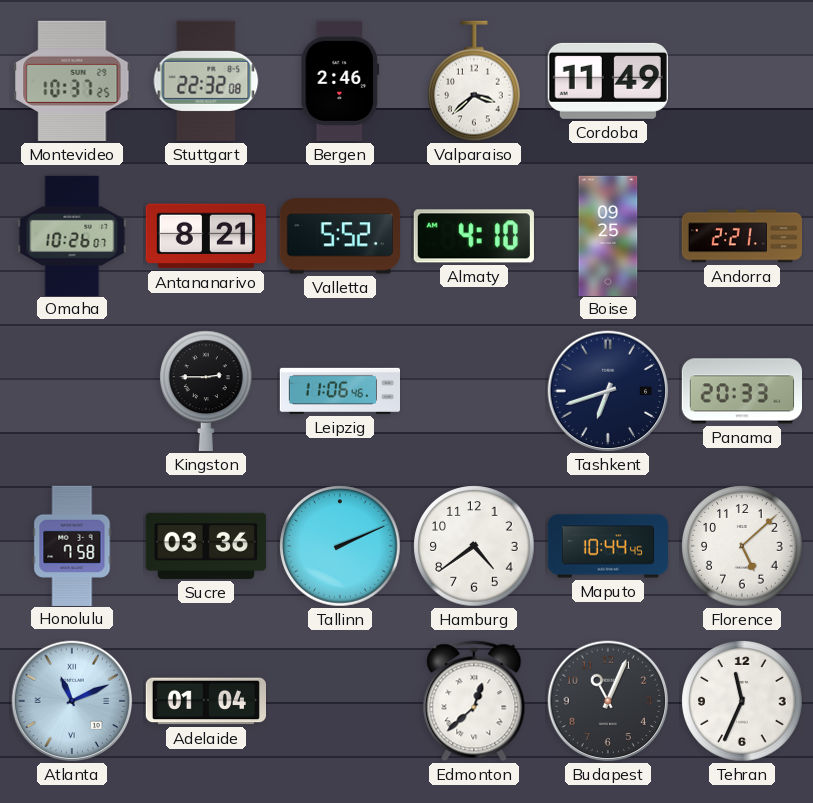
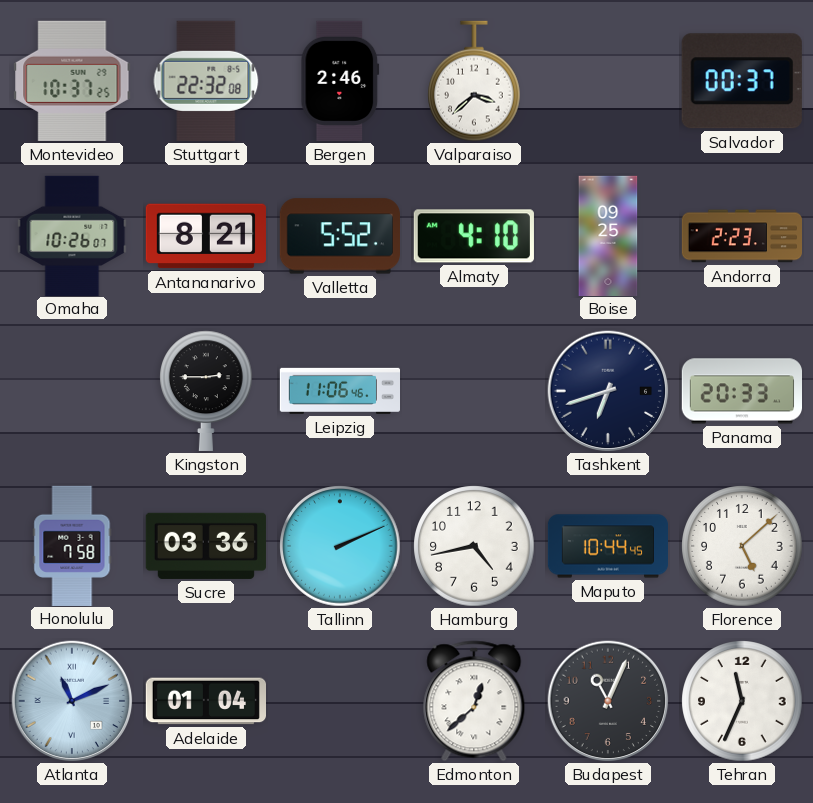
Cordoba: 11:49 -> none
Salvador: none -> 00:37
Andorra: 2:21 -> 2:23
Hamburg: 4:39 -> 4:43
